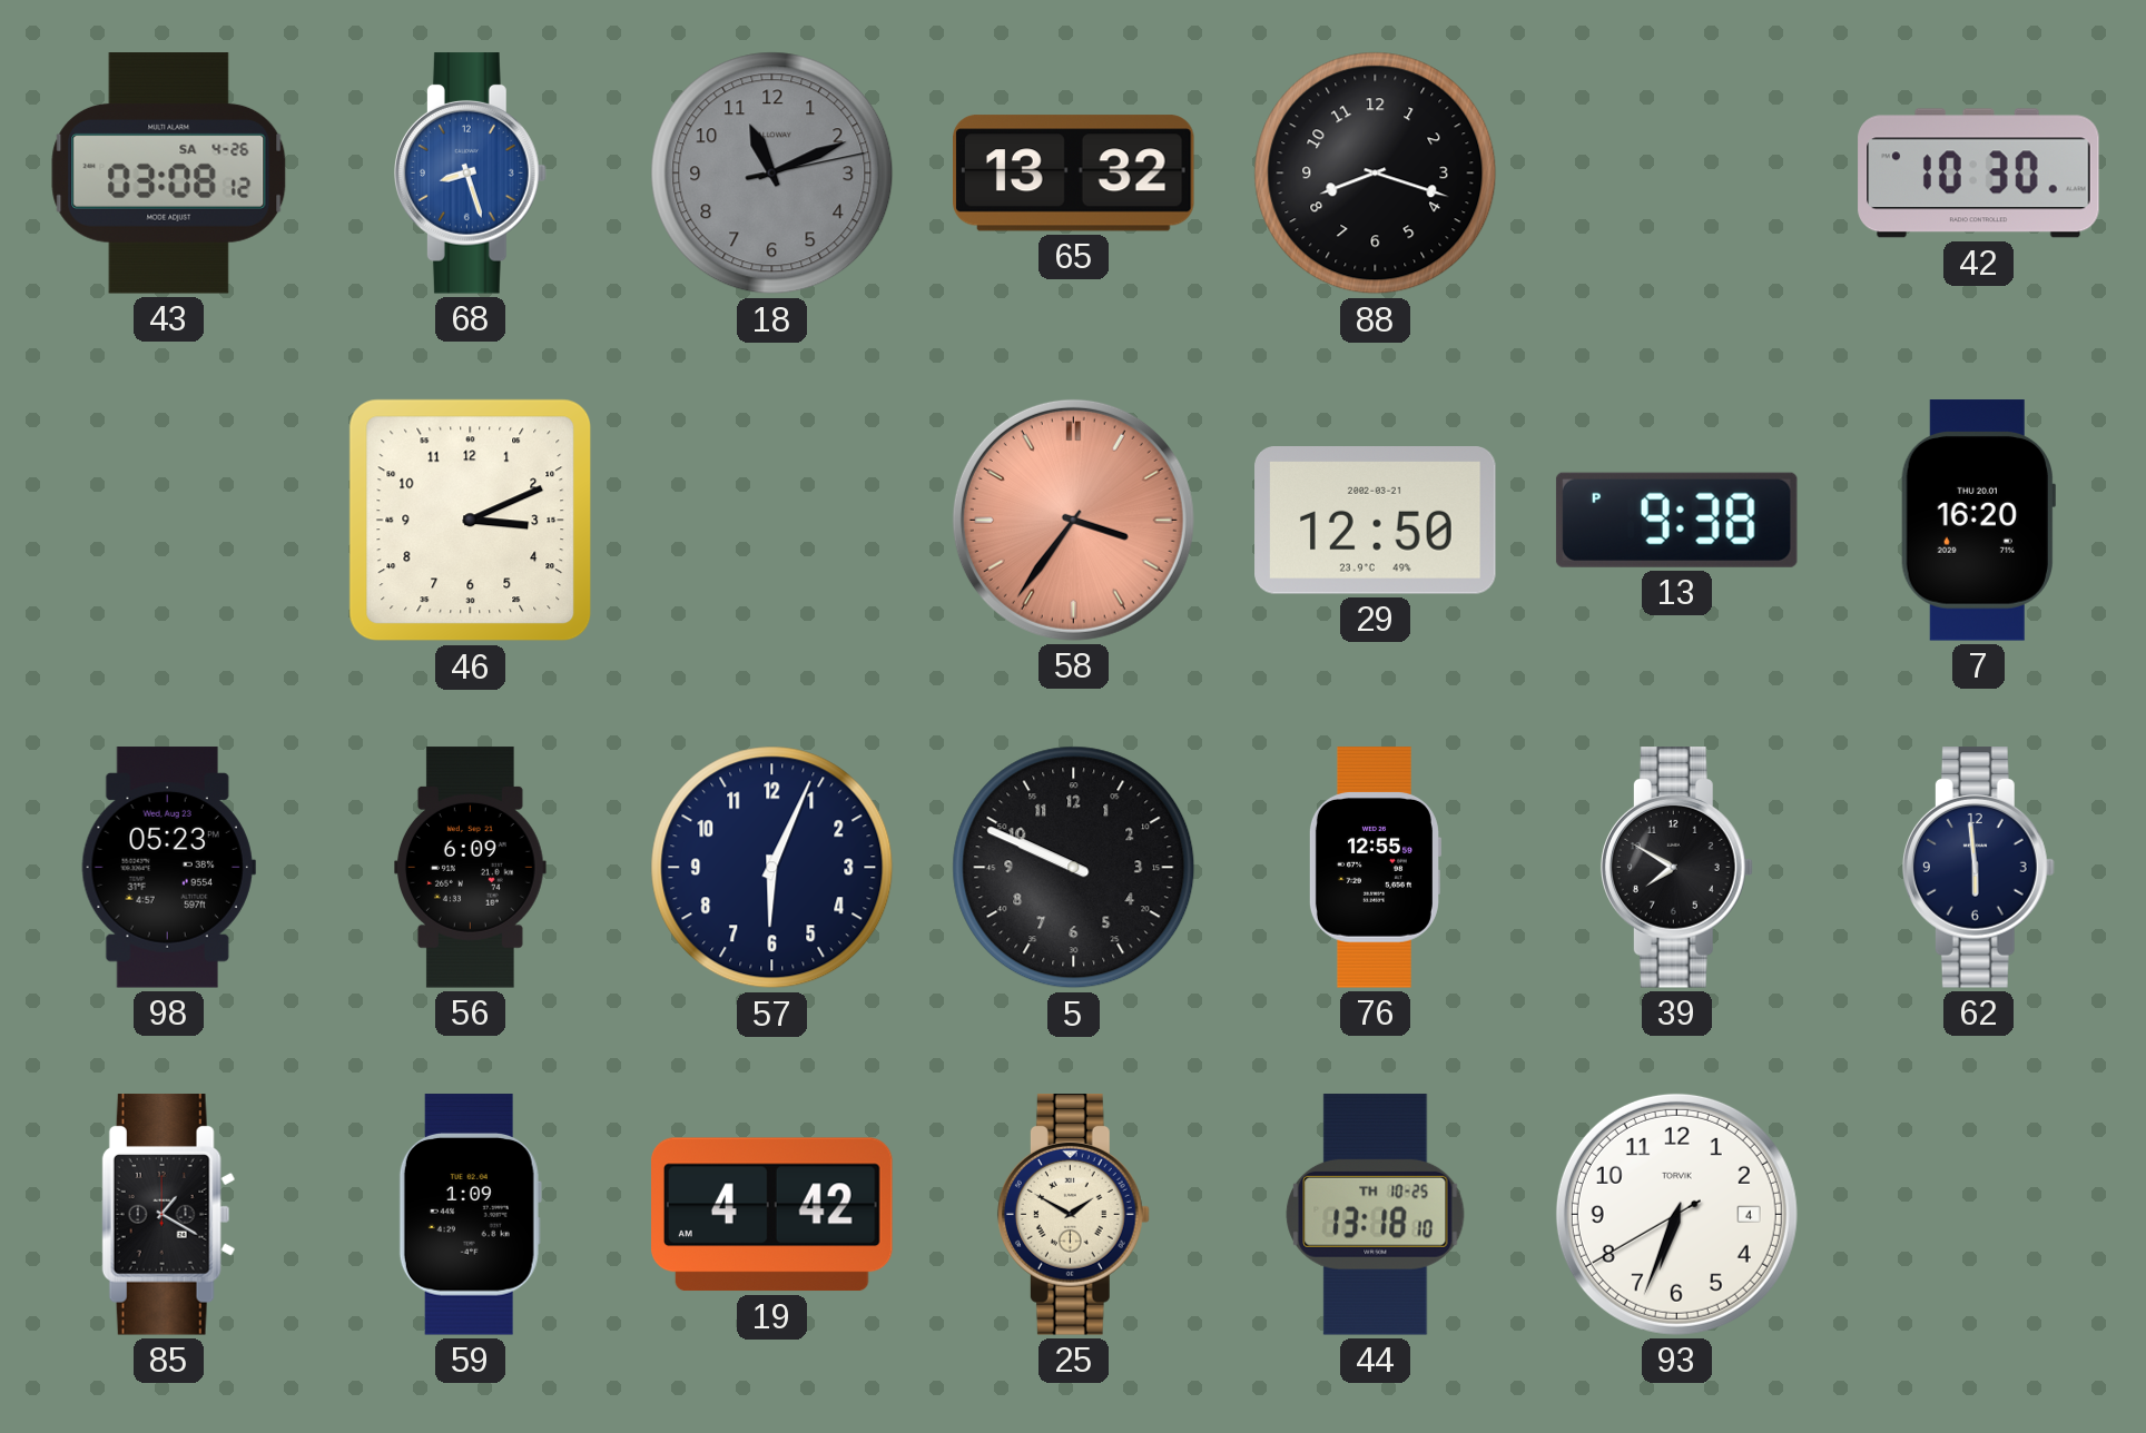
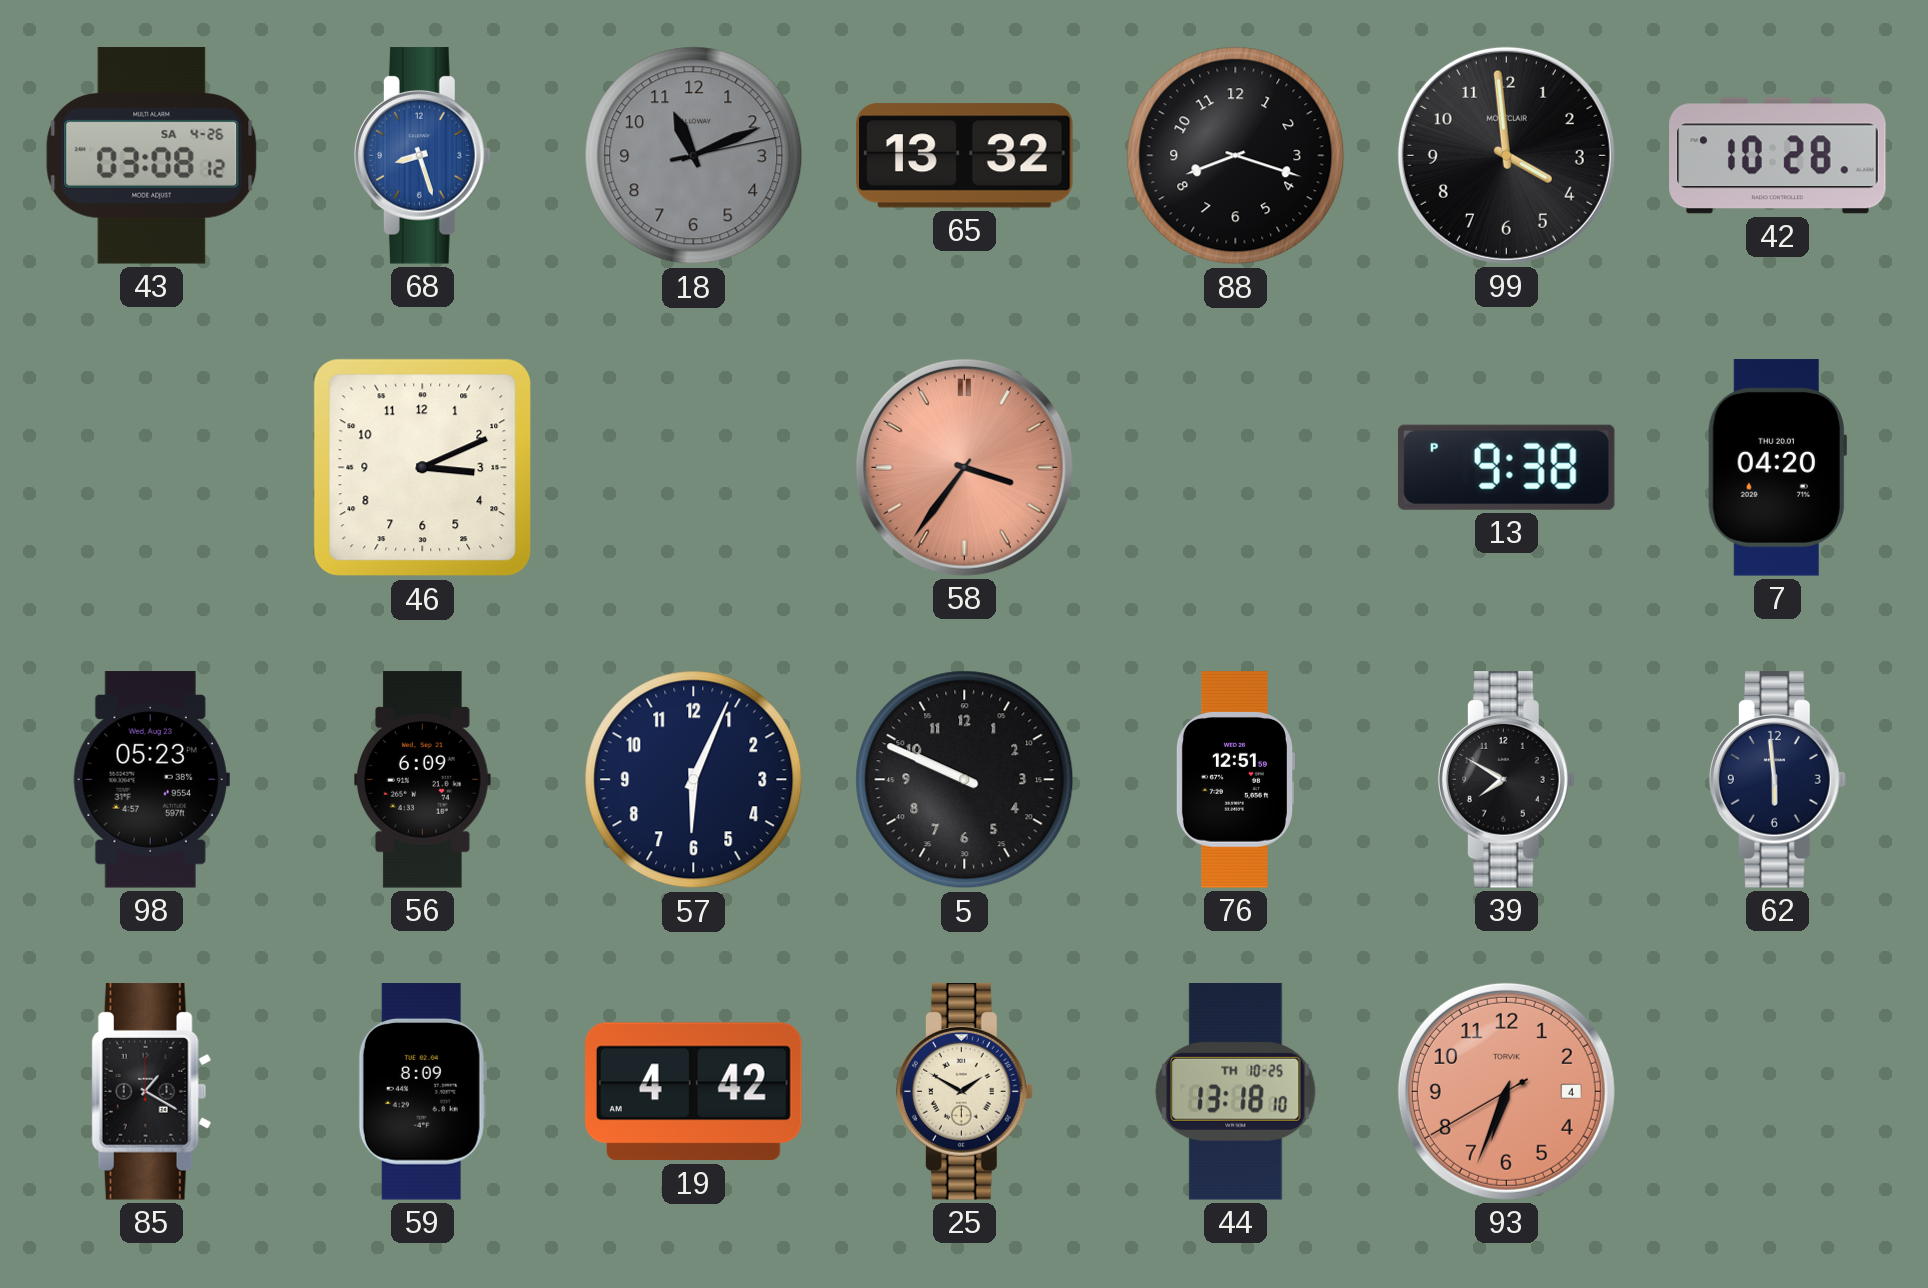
99: none -> 3:59
42: 10:30 -> 10:28
29: 12:50 -> none
7: 16:20 -> 04:20
76: 12:55 -> 12:51
59: 1:09 -> 8:09
93 dial: white -> salmon
